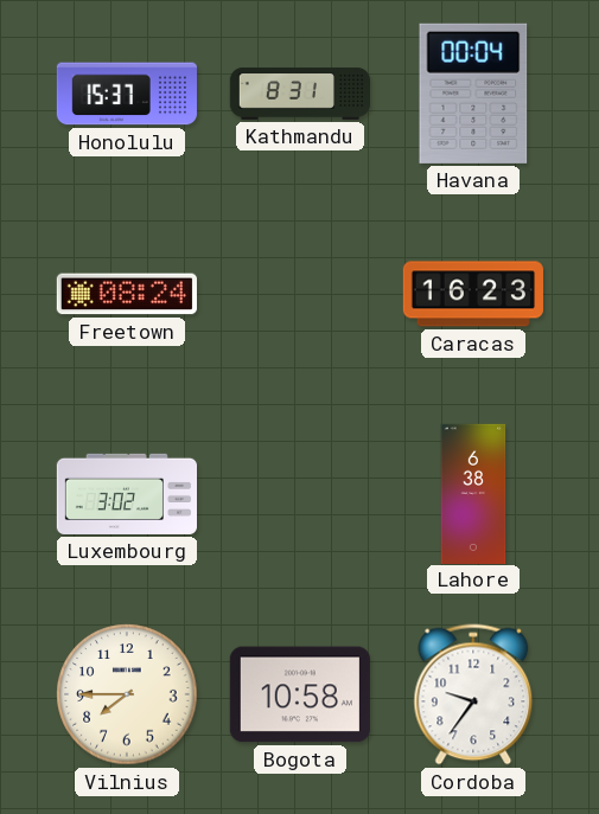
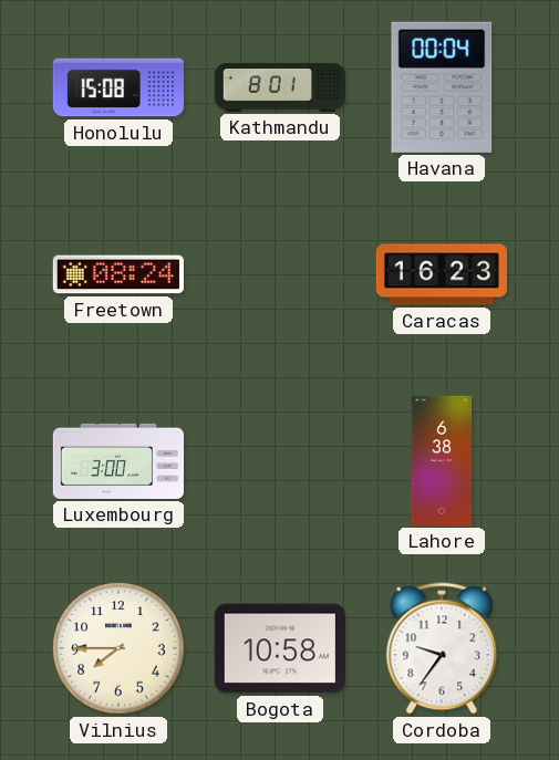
Honolulu: 15:37 -> 15:08
Kathmandu: 8:31 -> 8:01
Luxembourg: 3:02 -> 3:00
